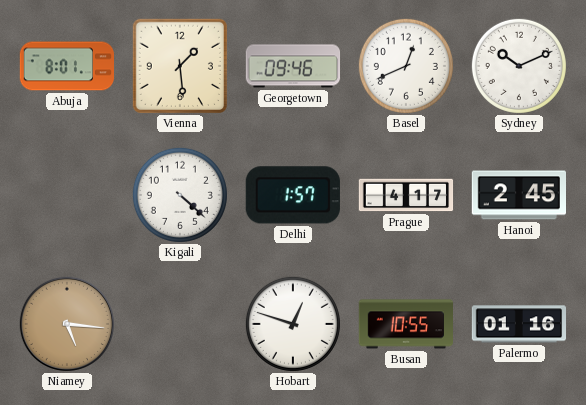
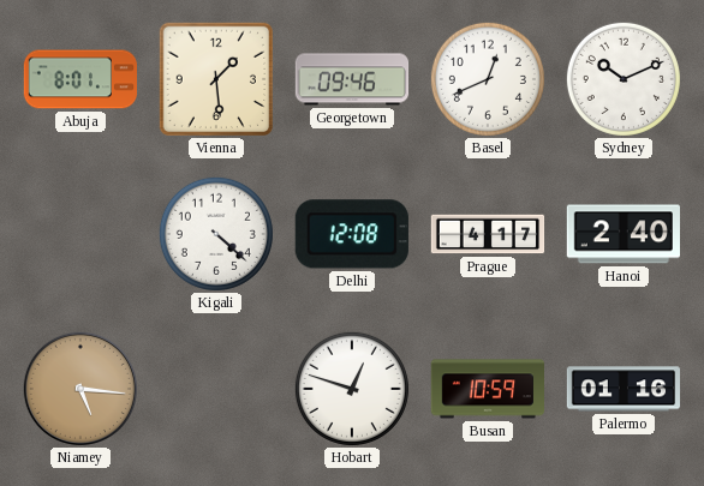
Delhi: 1:57 -> 12:08
Hanoi: 2:45 -> 2:40
Busan: 10:55 -> 10:59
